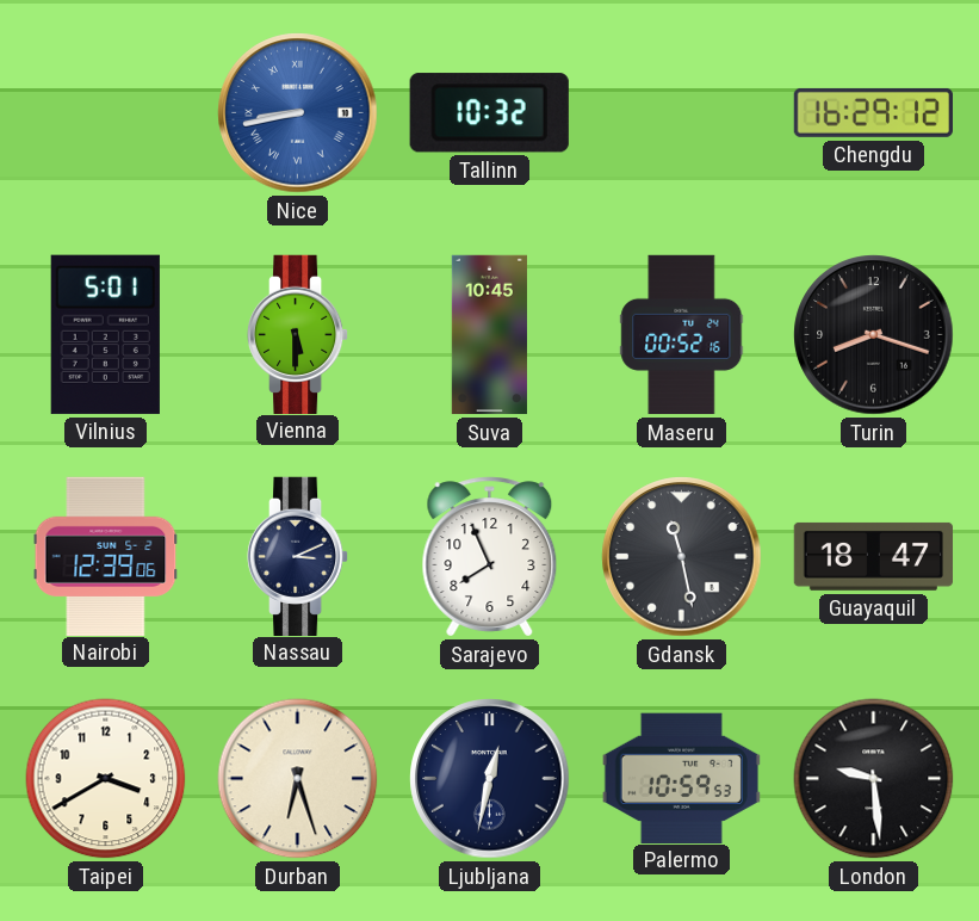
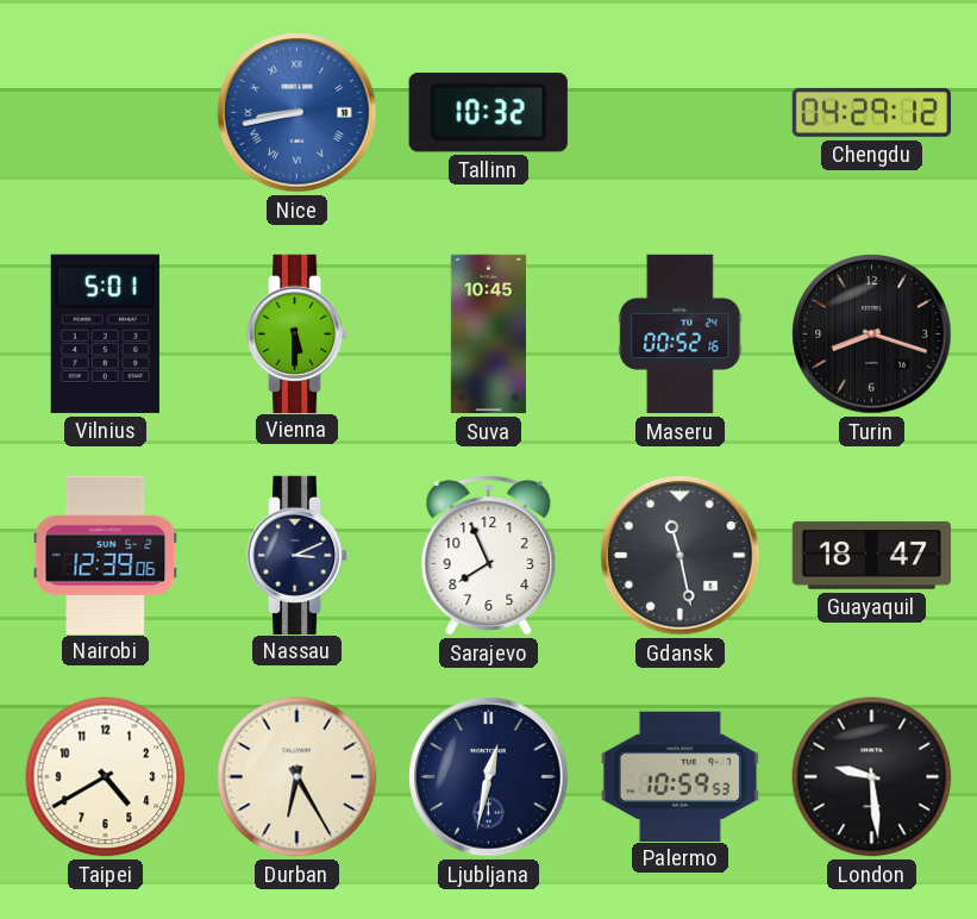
Chengdu: 16:29 -> 04:29
Taipei: 3:40 -> 4:40
Durban: 6:27 -> 6:25
